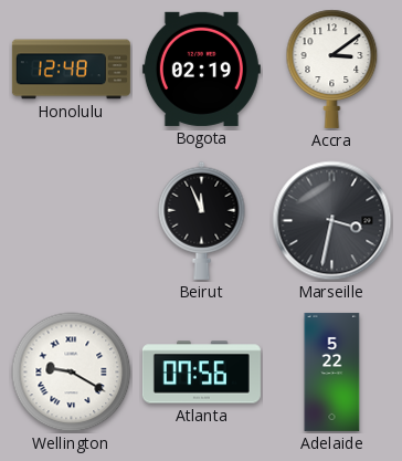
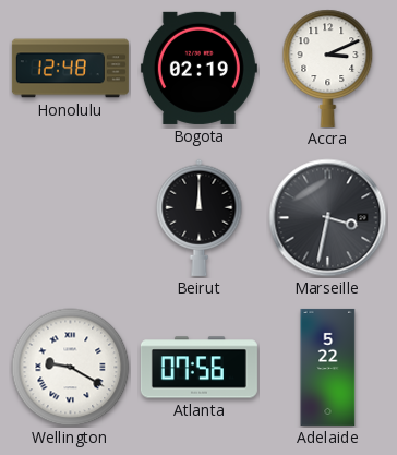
Accra: 3:09 -> 3:11
Beirut: 11:56 -> 12:00
